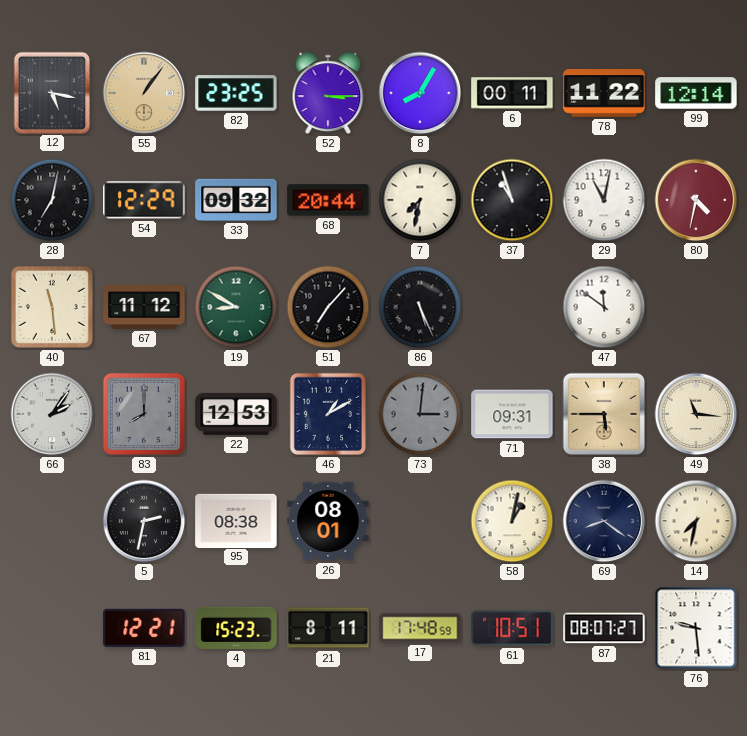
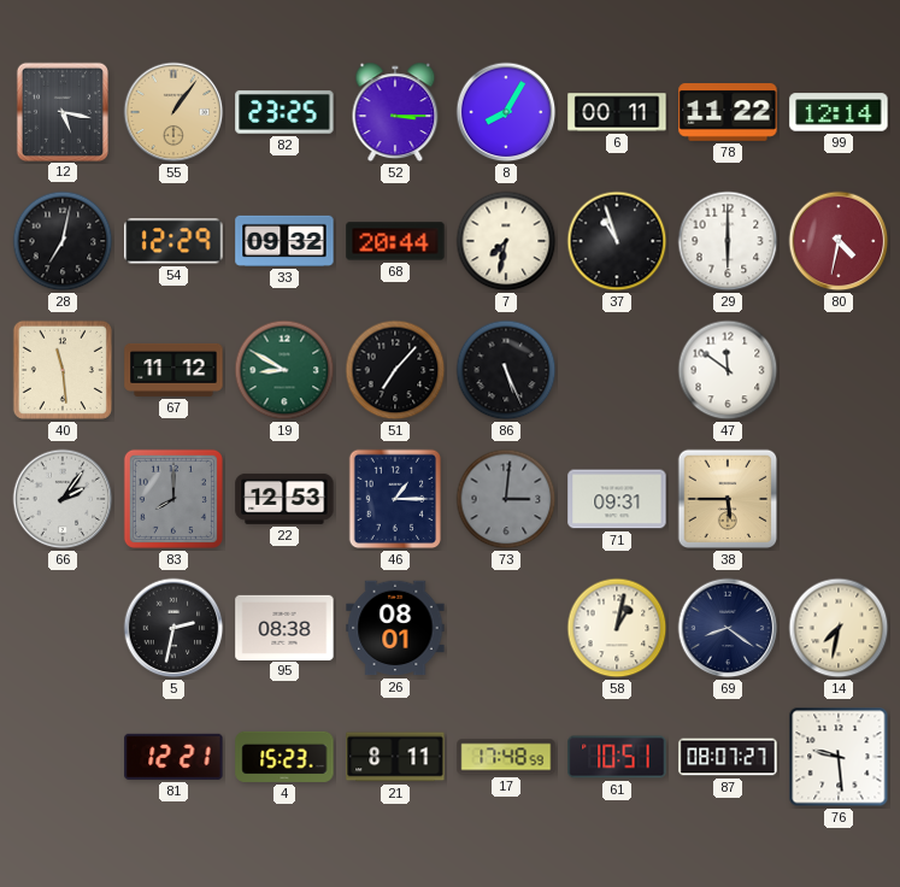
29: 11:02 -> 6:00
46: 1:10 -> 1:15
49: 11:16 -> none
